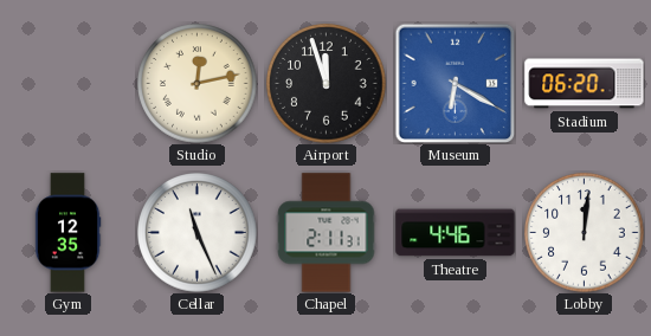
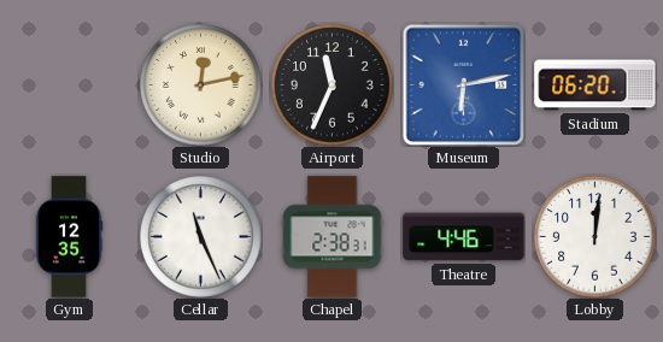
Airport: 11:57 -> 11:34
Museum: 6:20 -> 6:13
Chapel: 2:11 -> 2:38
